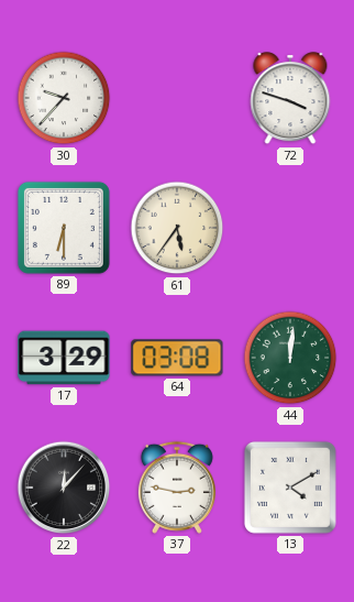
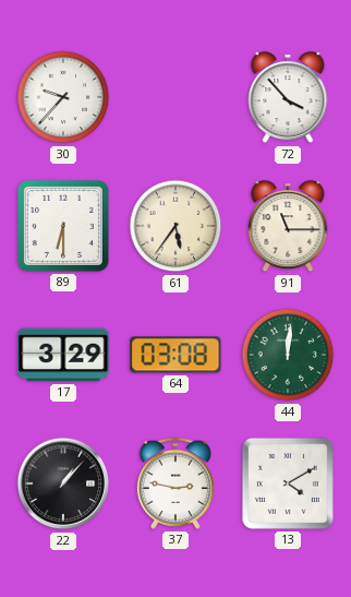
72: 3:48 -> 3:53
91: none -> 11:15
22: 12:07 -> 1:07
